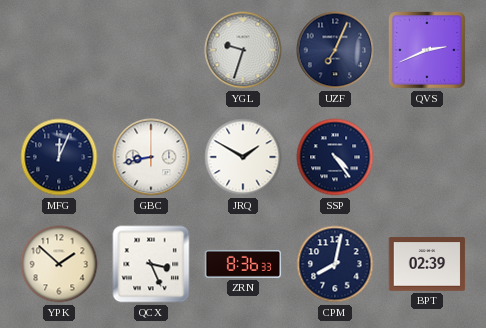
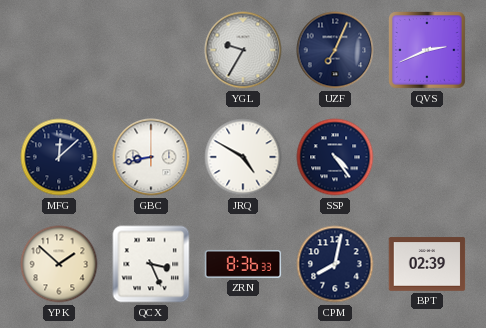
YGL: 9:33 -> 9:35
MFG: 12:04 -> 12:08
JRQ: 1:50 -> 4:50
